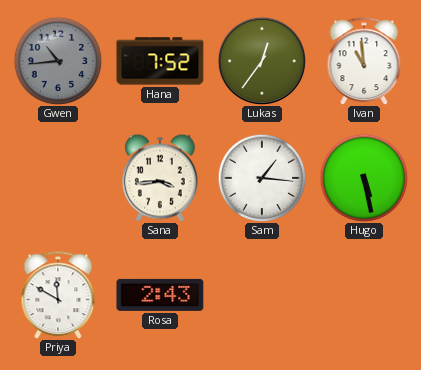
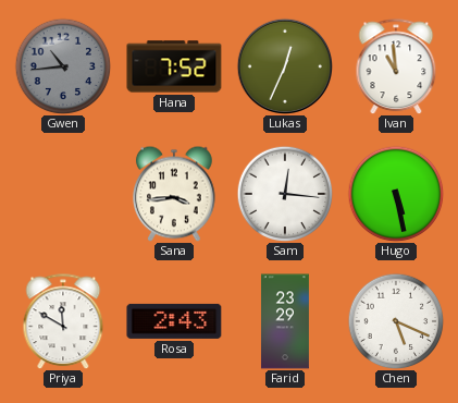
Lukas: 12:36 -> 12:34
Sam: 1:16 -> 12:16
Farid: none -> 23:29
Chen: none -> 5:19
